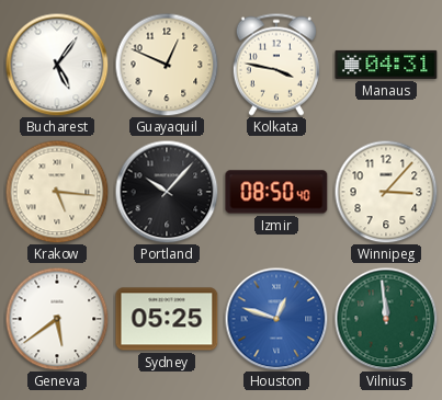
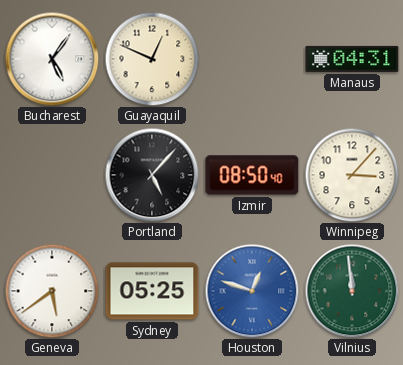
Kolkata: 3:47 -> none
Krakow: 5:16 -> none
Portland: 10:07 -> 5:07
